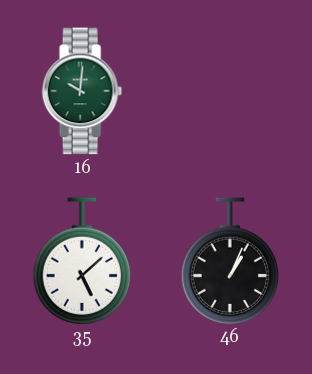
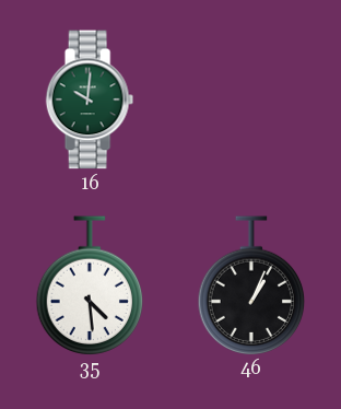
35: 5:08 -> 4:29
